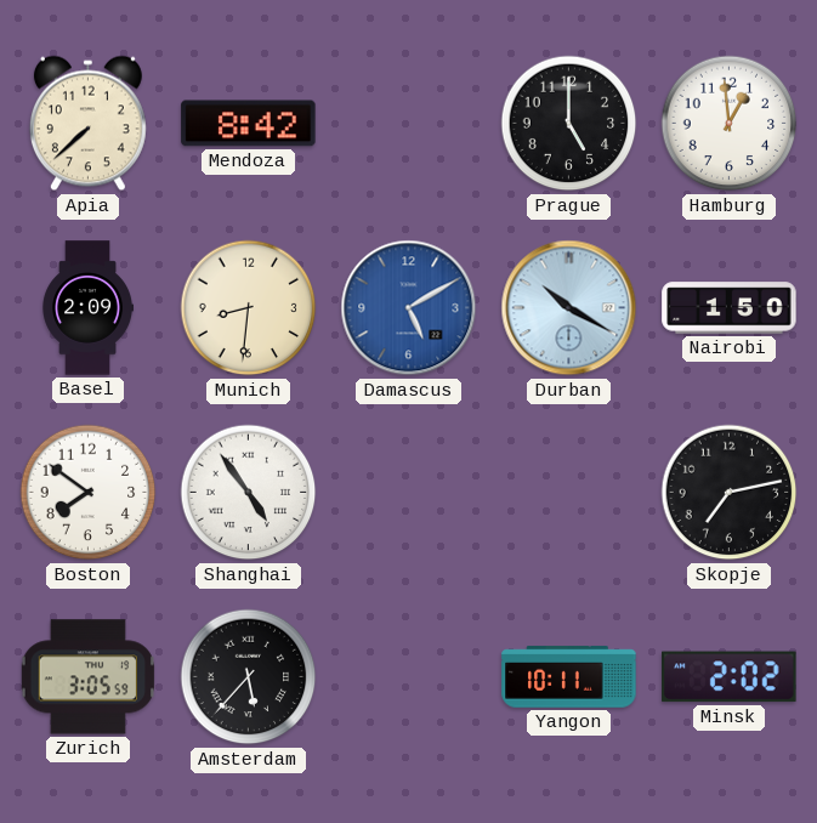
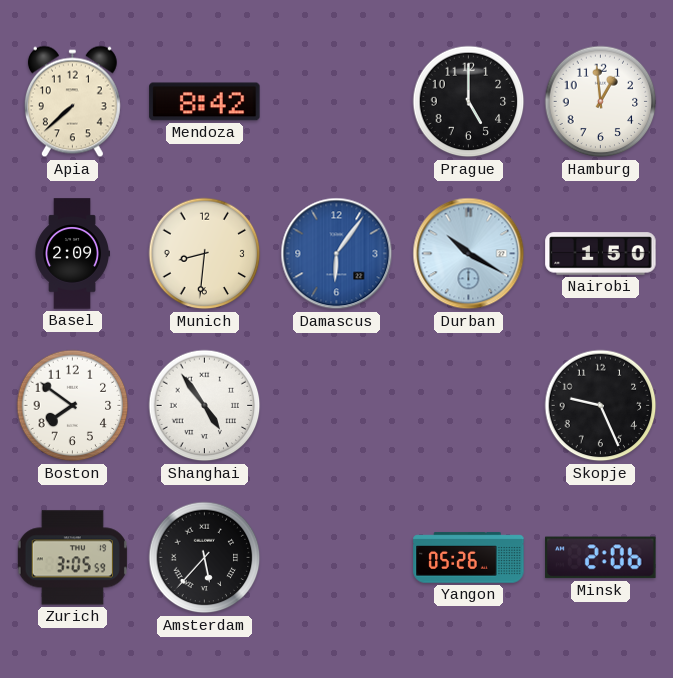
Damascus: 5:10 -> 6:06
Skopje: 7:13 -> 9:26
Yangon: 10:11 -> 05:26
Minsk: 2:02 -> 2:06
